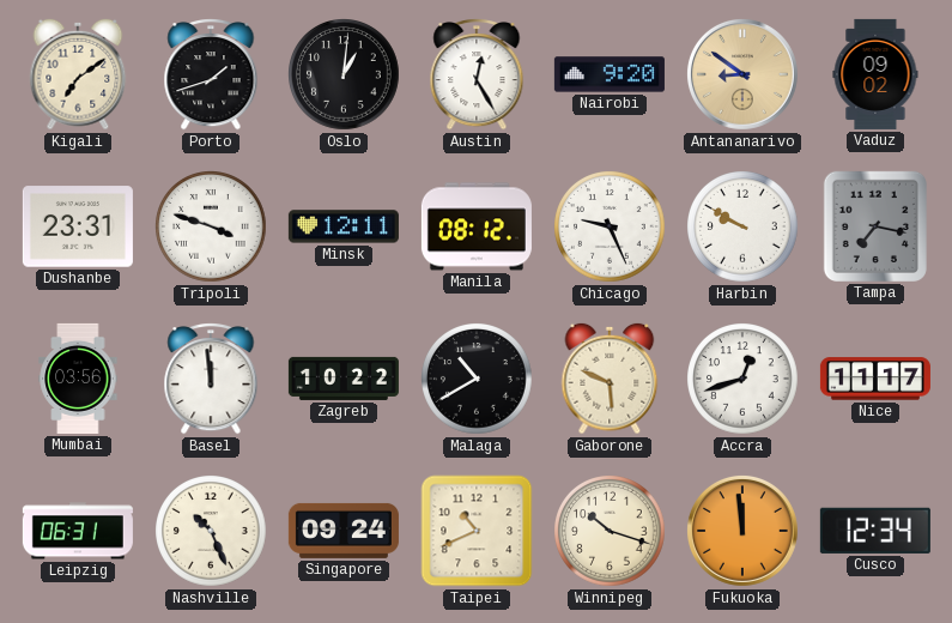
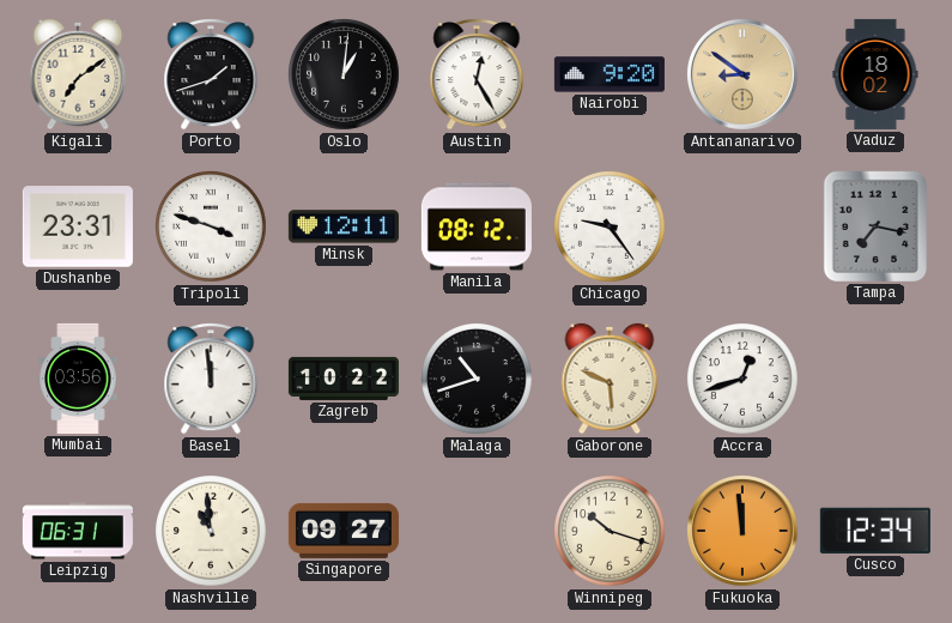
Vaduz: 09:02 -> 18:02
Chicago: 9:26 -> 9:24
Harbin: 9:50 -> none
Malaga: 10:40 -> 10:42
Nice: 11:17 -> none
Nashville: 10:26 -> 10:59
Singapore: 09:24 -> 09:27
Taipei: 10:41 -> none
